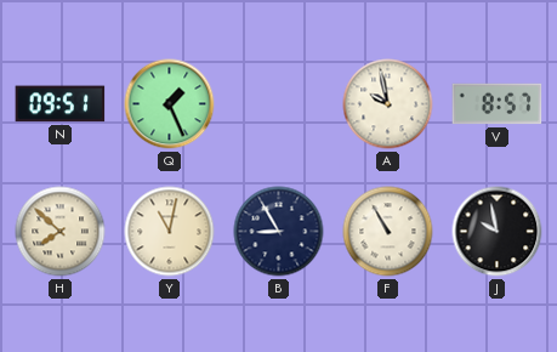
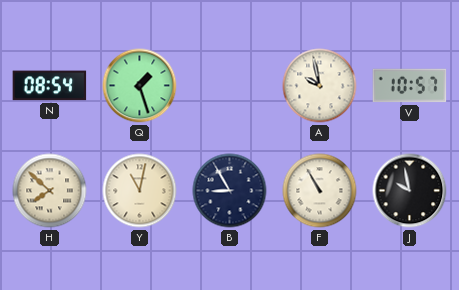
N: 09:51 -> 08:54
Q: 1:26 -> 1:27
V: 8:57 -> 10:57
